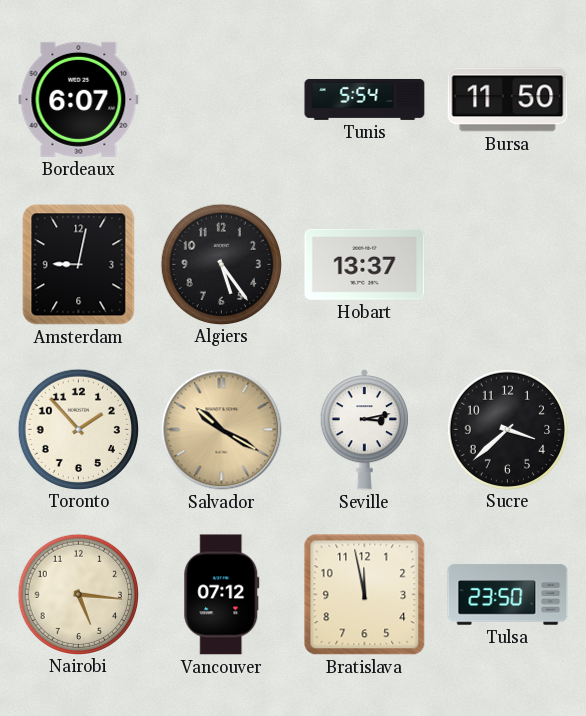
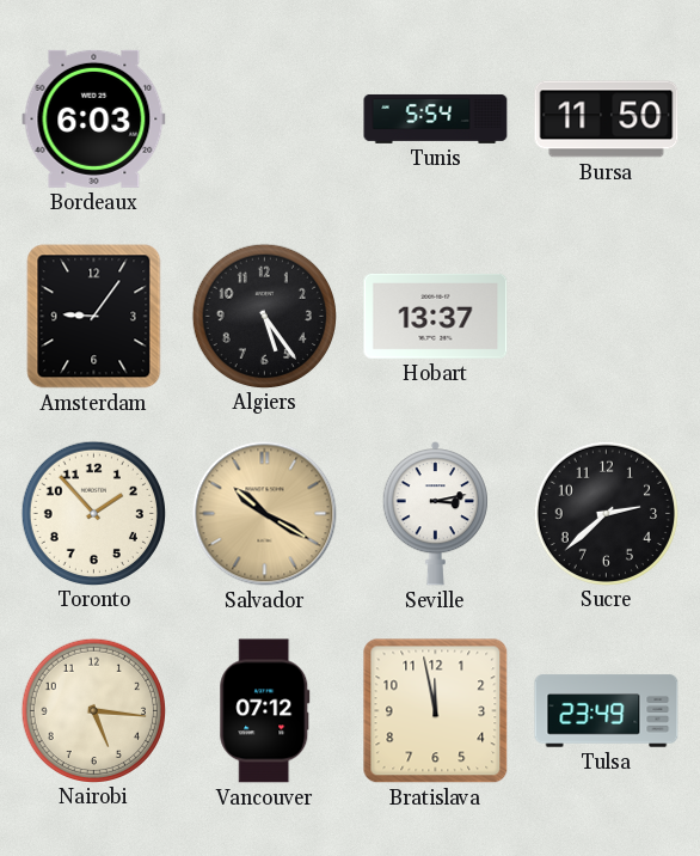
Bordeaux: 6:07 -> 6:03
Amsterdam: 9:02 -> 9:06
Sucre: 3:38 -> 2:38
Tulsa: 23:50 -> 23:49
